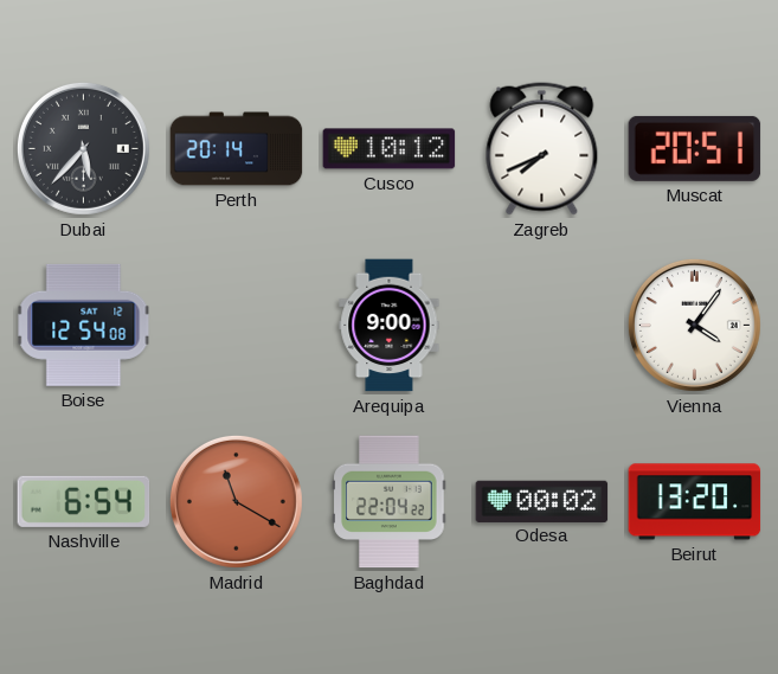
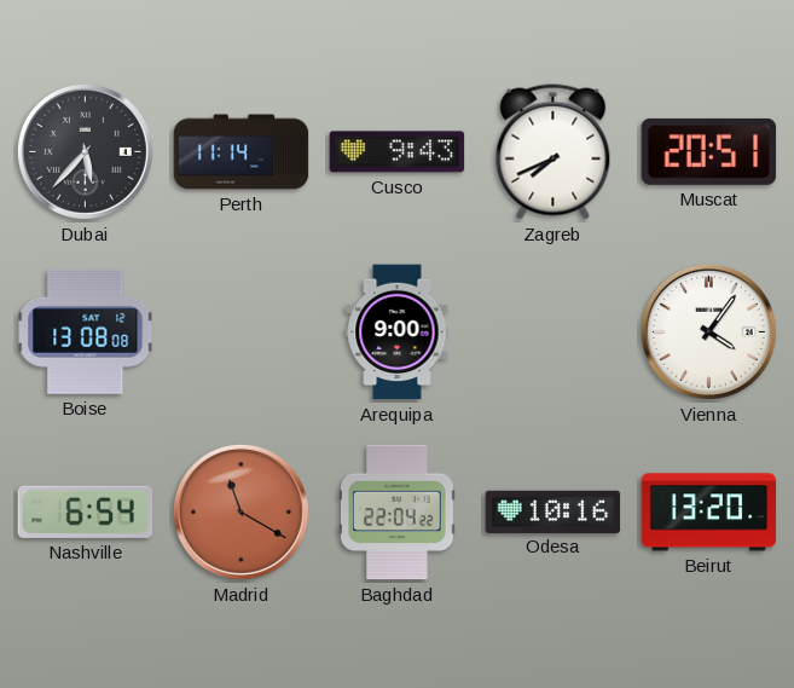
Perth: 20:14 -> 11:14
Cusco: 10:12 -> 9:43
Boise: 12:54 -> 13:08
Odesa: 00:02 -> 10:16
